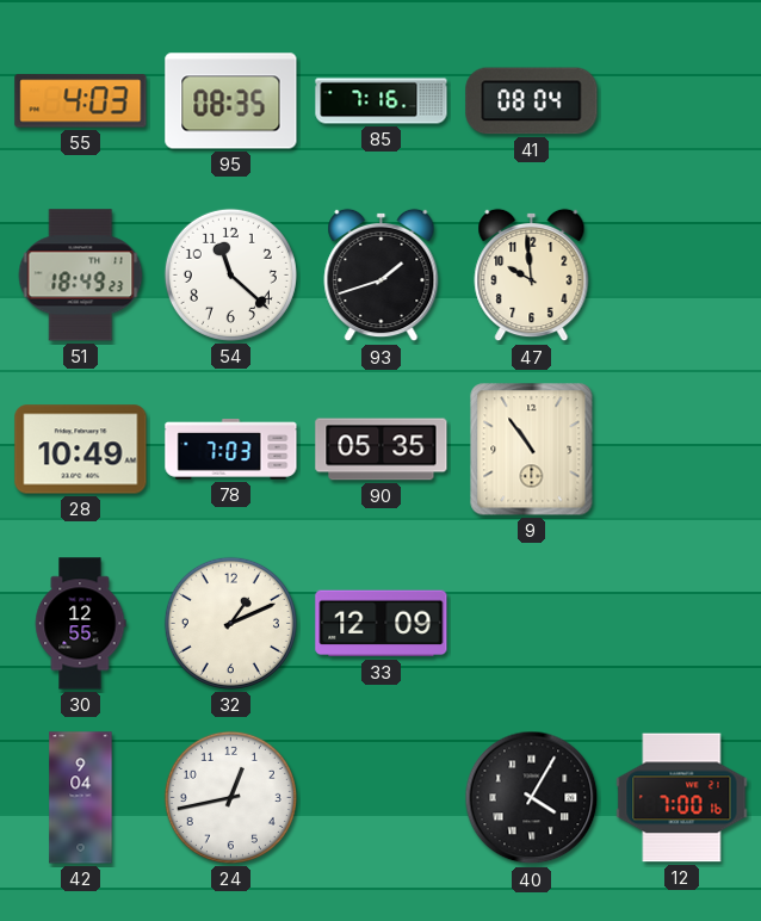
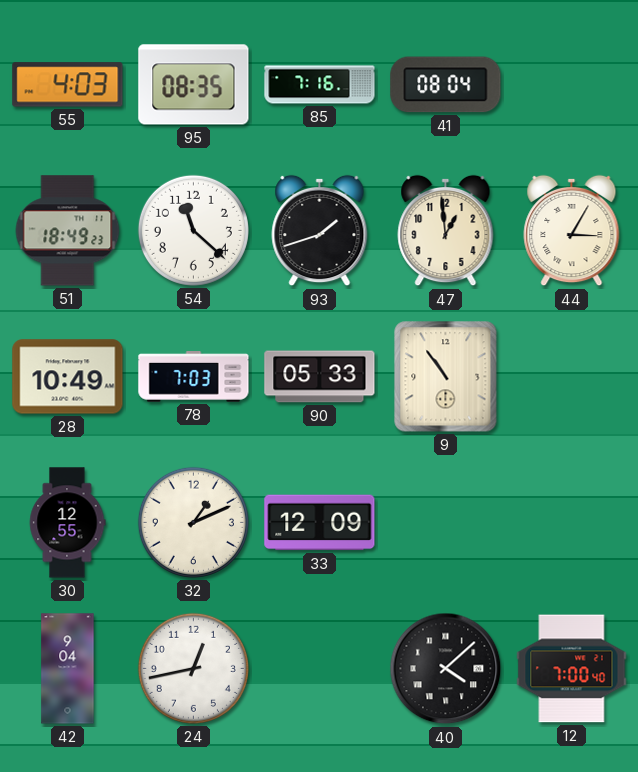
47: 9:59 -> 12:59
44: none -> 3:05
90: 05:35 -> 05:33
40: 4:05 -> 4:08
12: 7:00:16 -> 7:00:40
